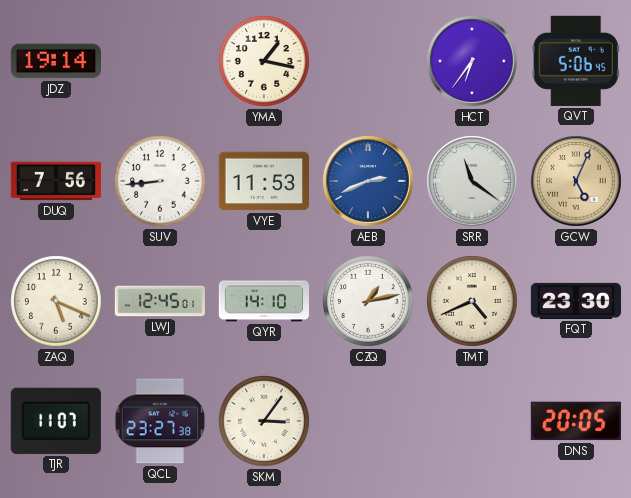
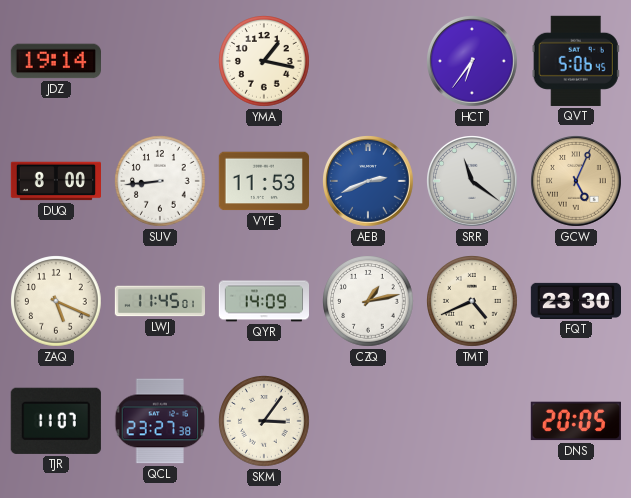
DUQ: 7:56 -> 8:00
LWJ: 12:45 -> 11:45
QYR: 14:10 -> 14:09
